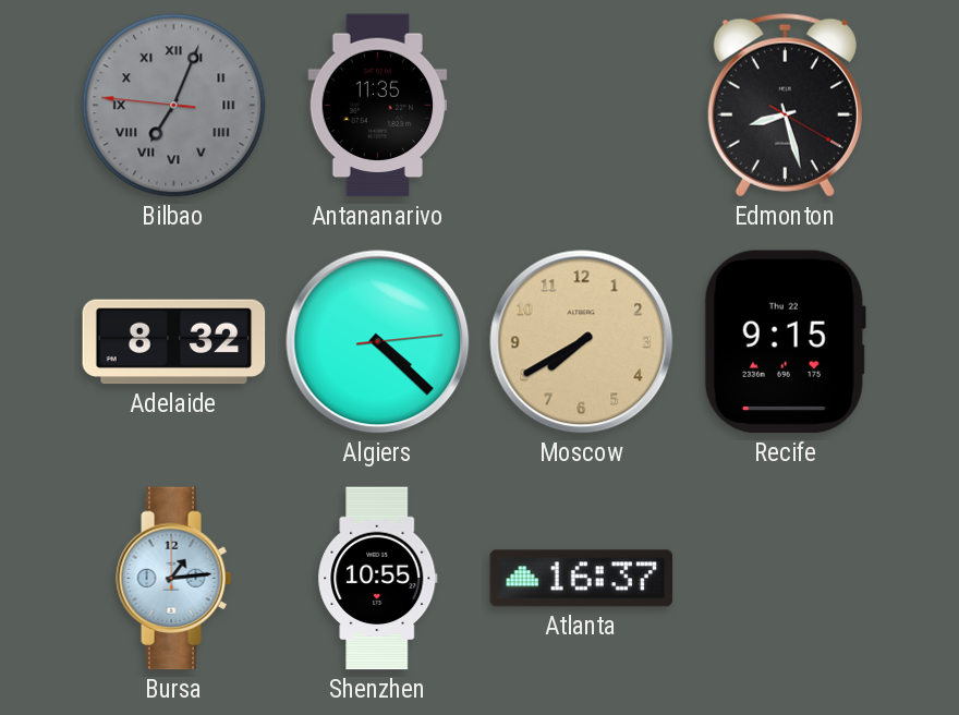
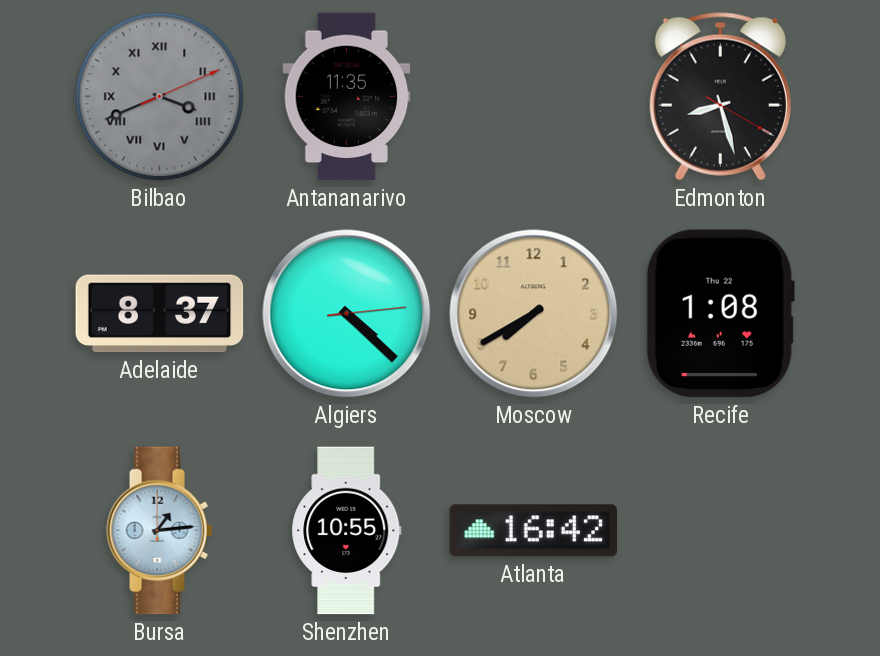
Bilbao: 7:03 -> 3:41
Adelaide: 8:32 -> 8:37
Recife: 9:15 -> 1:08
Atlanta: 16:37 -> 16:42
